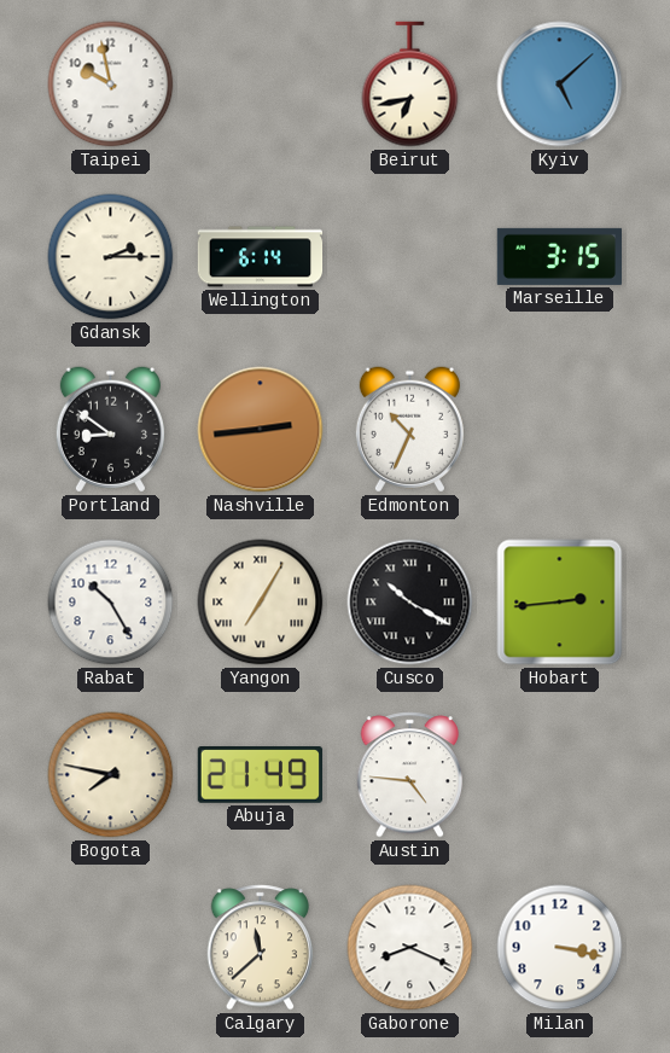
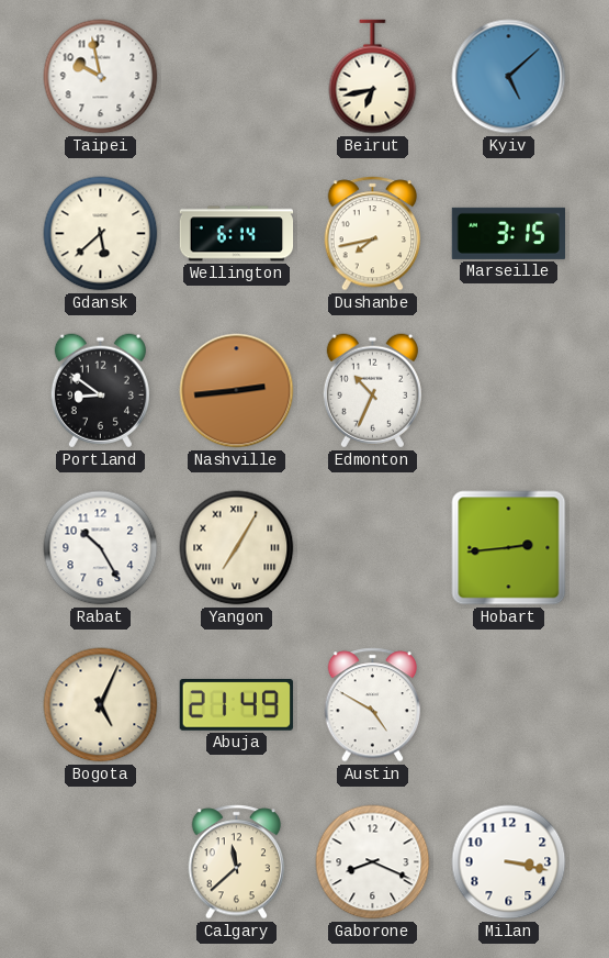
Gdansk: 2:15 -> 5:38
Dushanbe: none -> 7:43
Cusco: 10:20 -> none
Bogota: 7:47 -> 5:04
Austin: 4:46 -> 4:50
